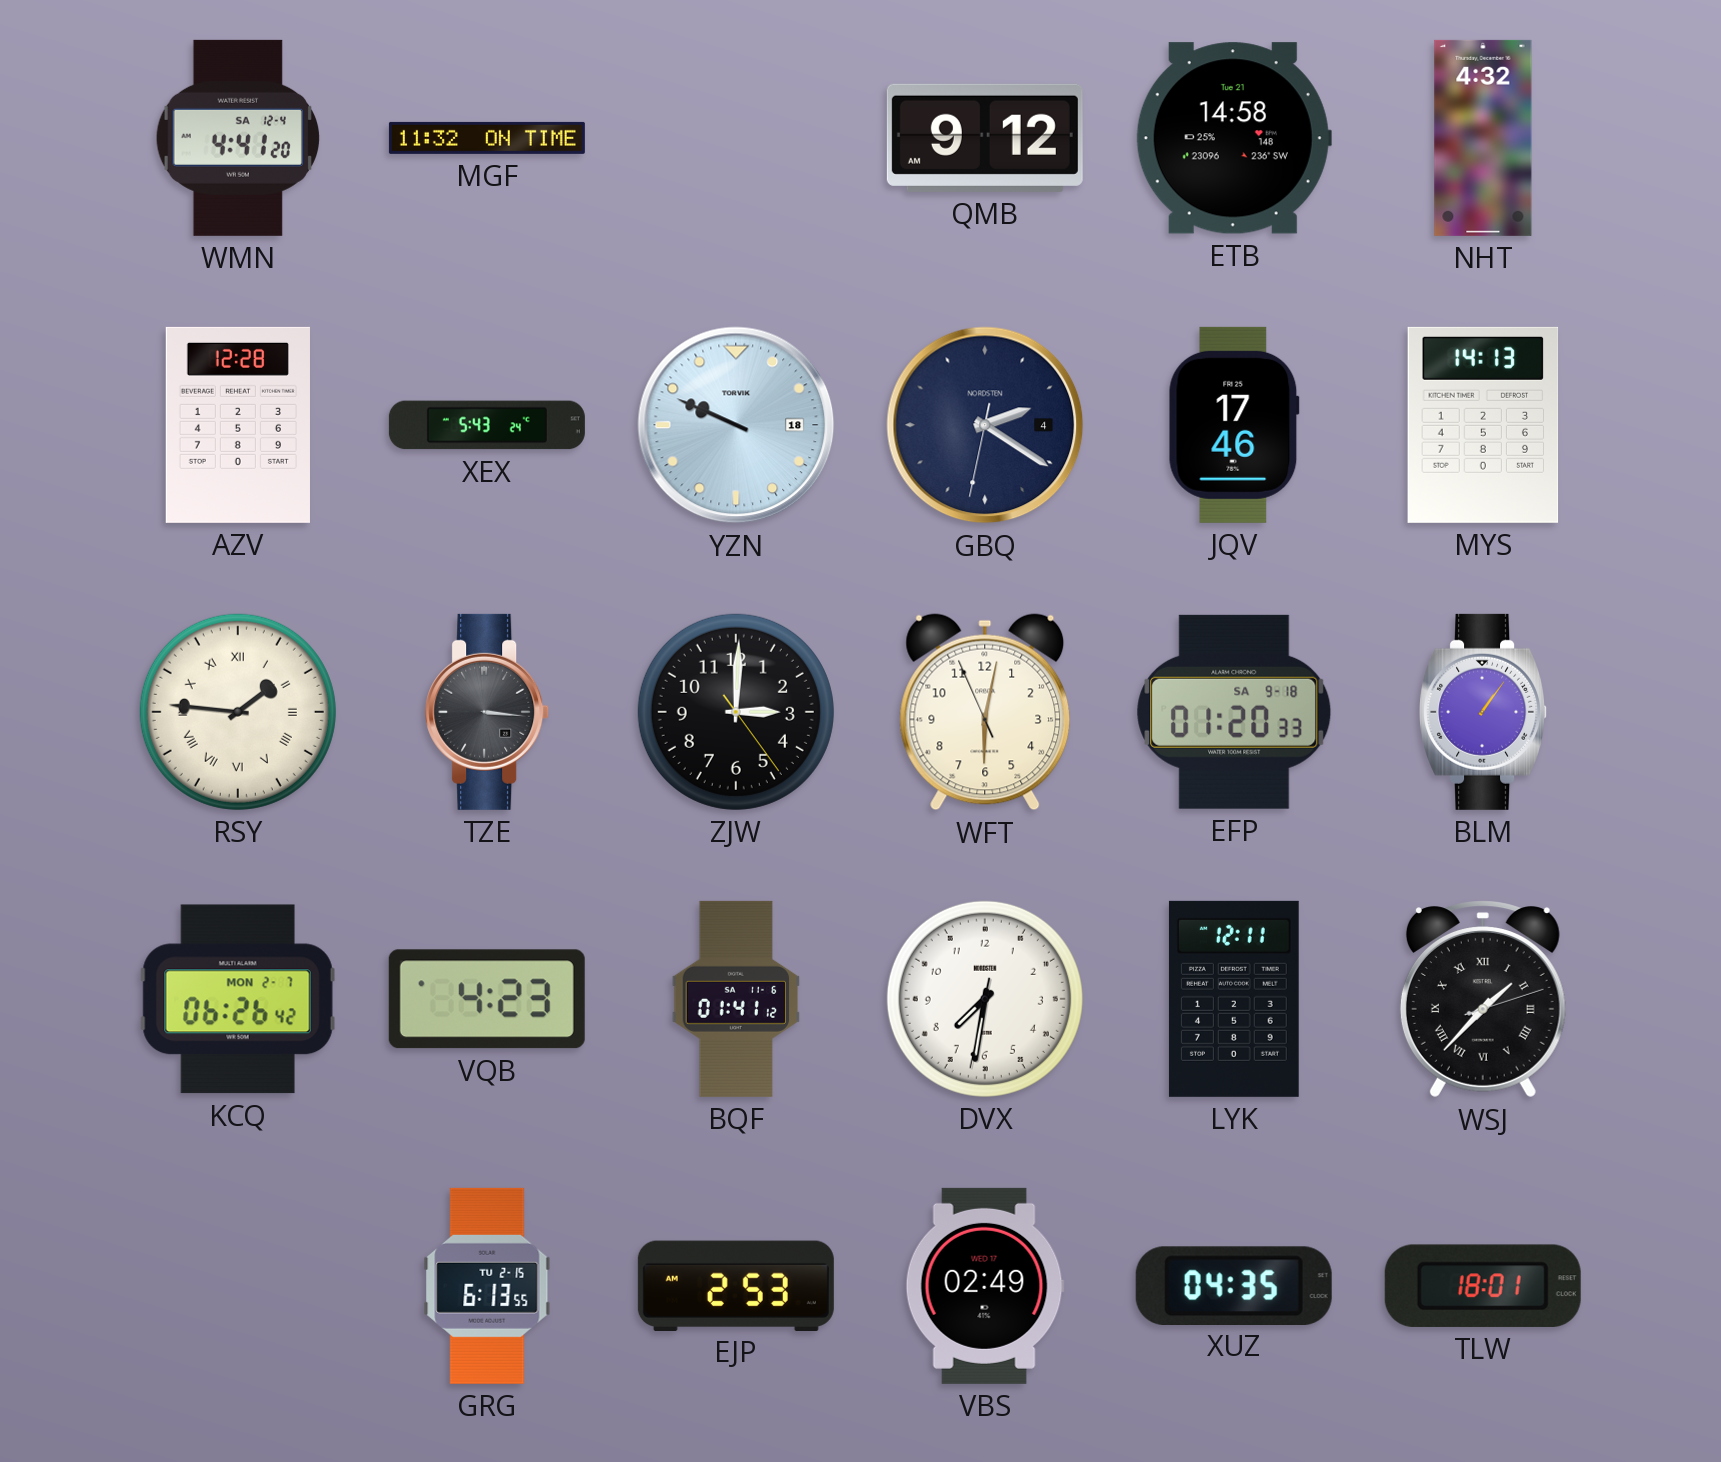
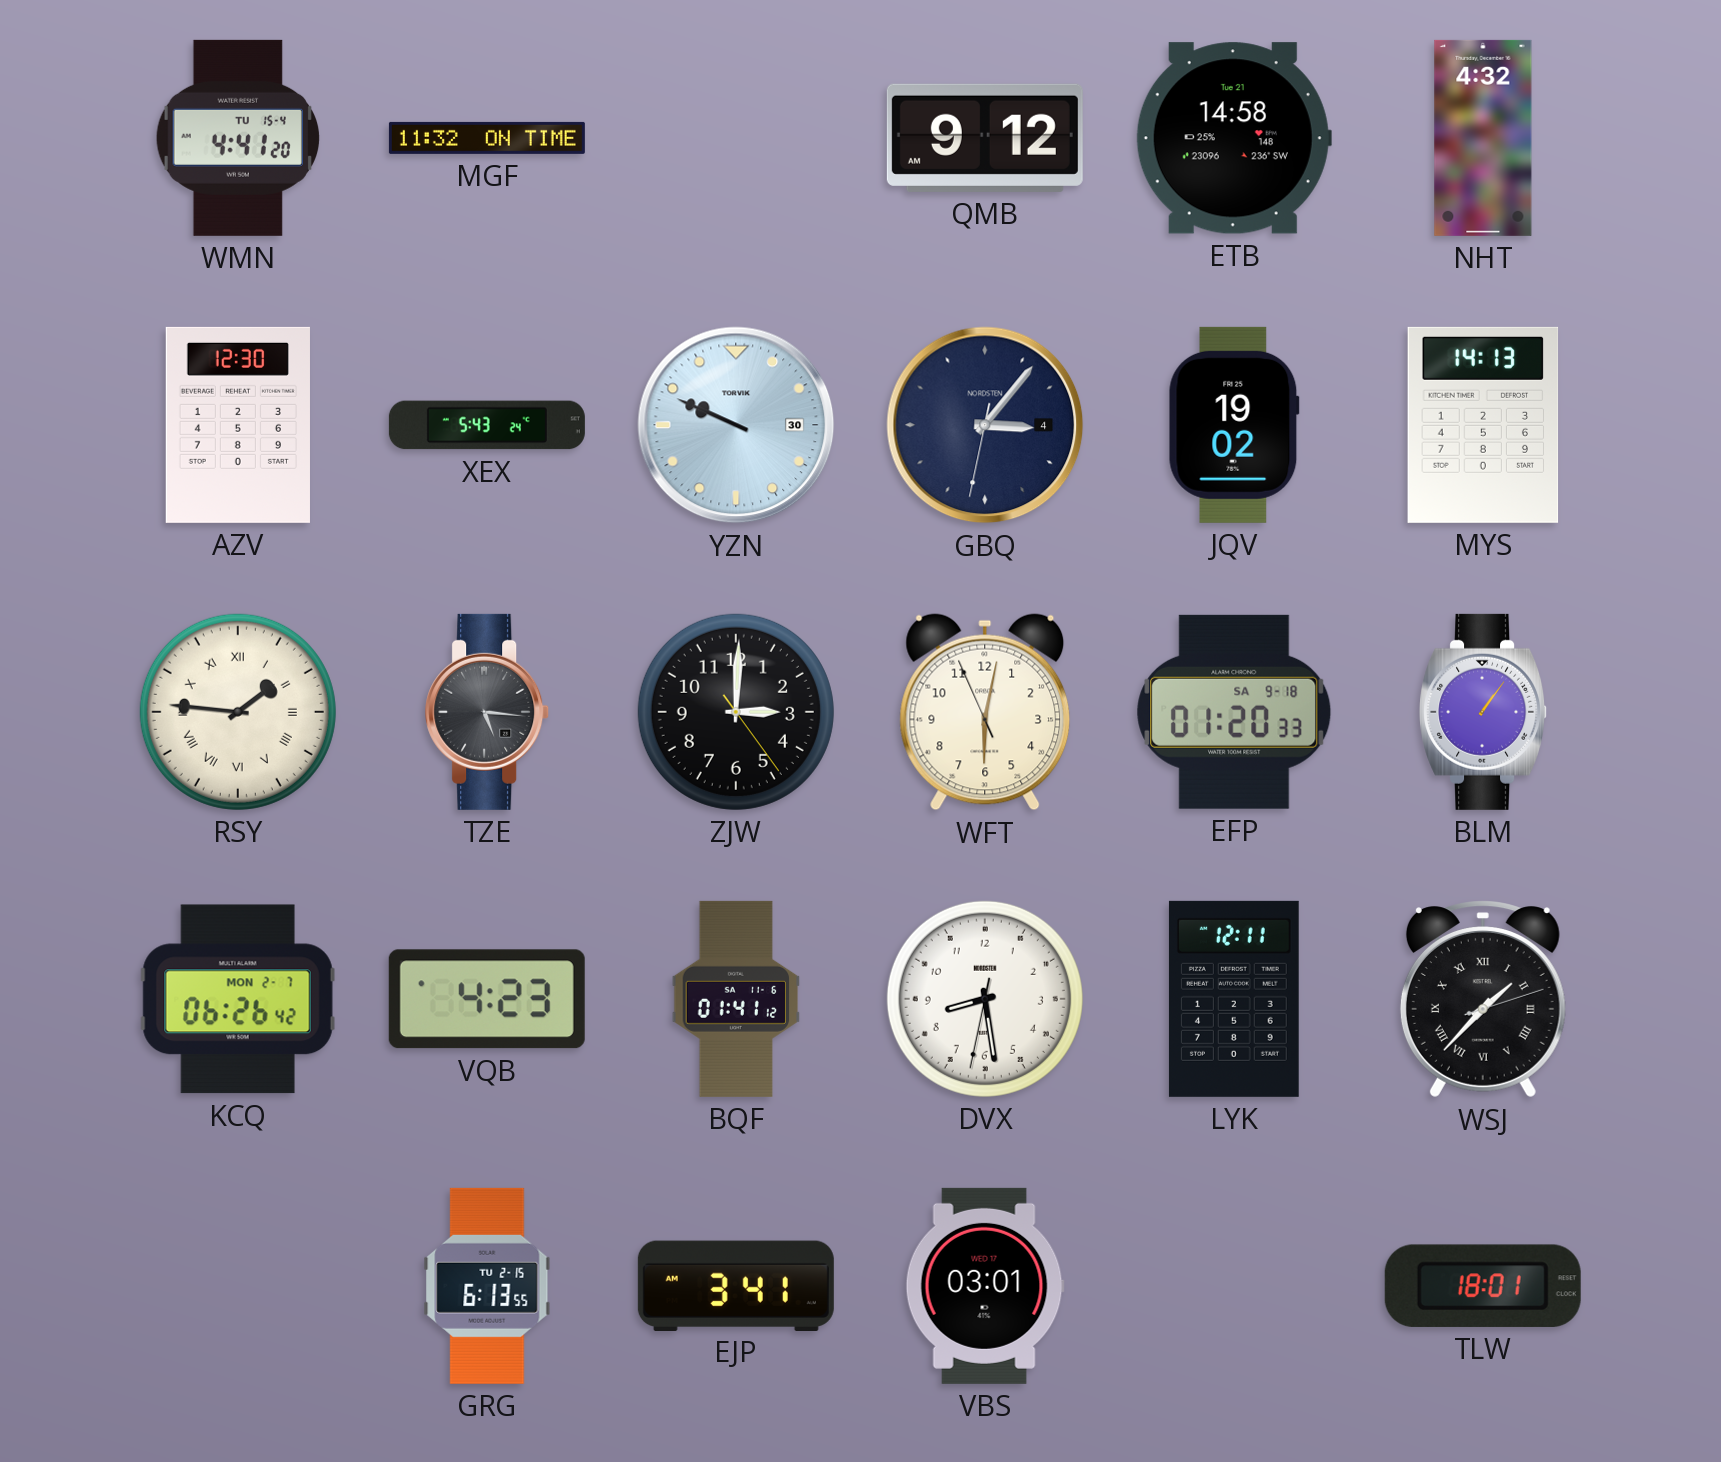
WMN date: SA 12-4 -> TU 15-4
AZV: 12:28 -> 12:30
YZN date: 18 -> 30
GBQ: 2:20 -> 3:06
JQV: 17:46 -> 19:02
TZE: 3:16 -> 5:16
DVX: 7:31 -> 8:28
EJP: 2:53 -> 3:41
VBS: 02:49 -> 03:01
XUZ: 04:35 -> none
